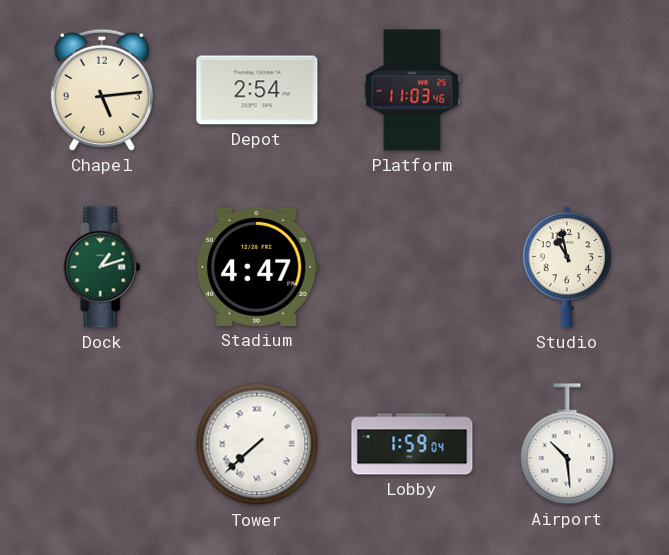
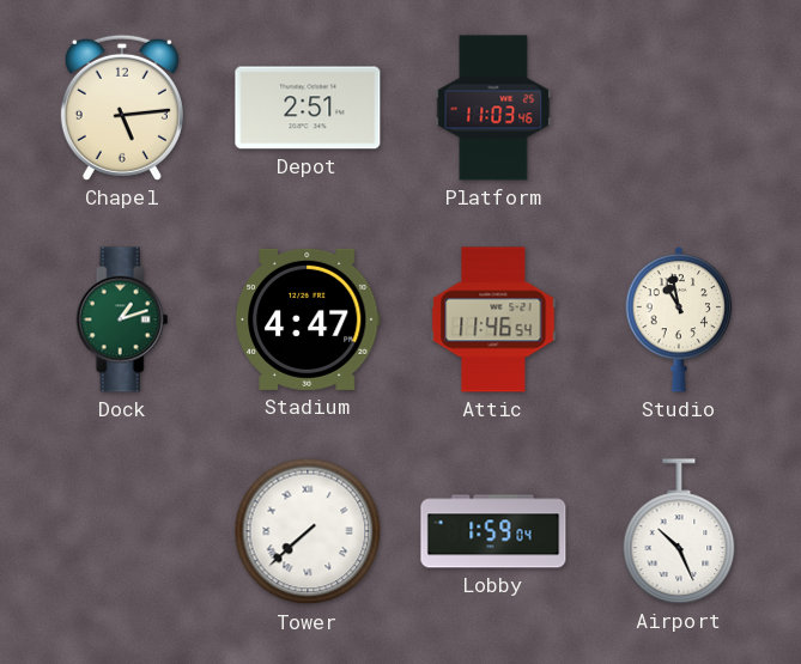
Depot: 2:54 -> 2:51
Attic: none -> 11:46
Airport: 10:29 -> 10:26
